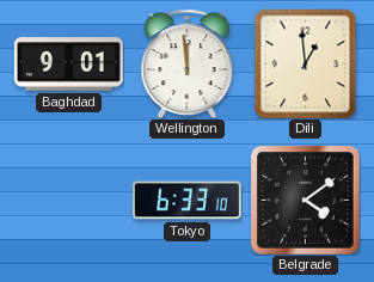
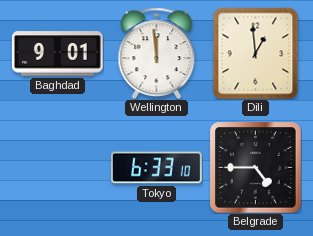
Belgrade: 4:09 -> 4:45
